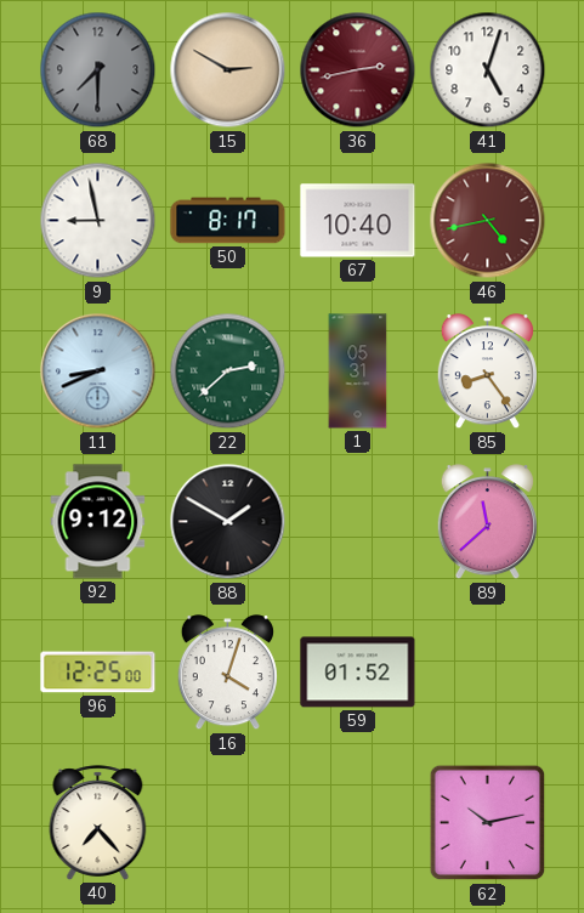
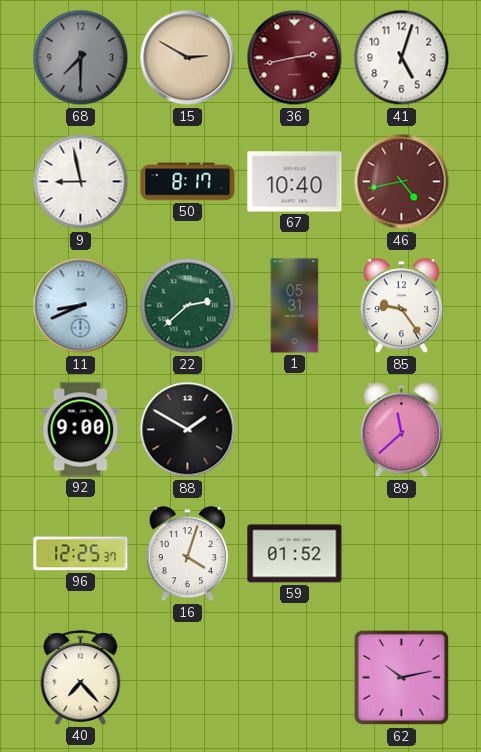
85: 8:24 -> 9:24
92: 9:12 -> 9:00
96: 12:25:00 -> 12:25:37
